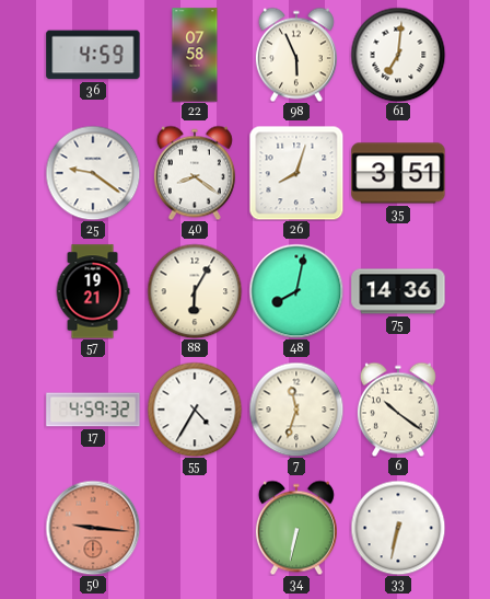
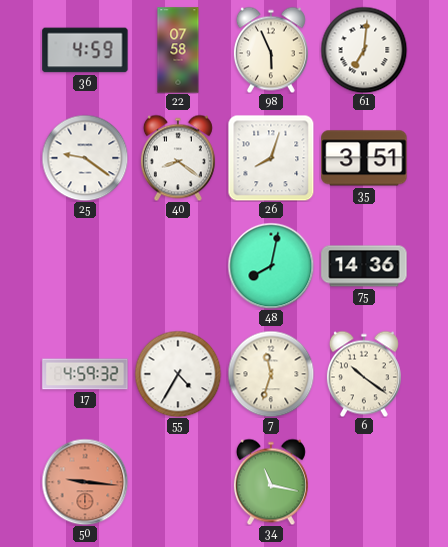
57: 19:21 -> none
88: 6:05 -> none
34: 6:32 -> 11:17
33: 6:32 -> none
